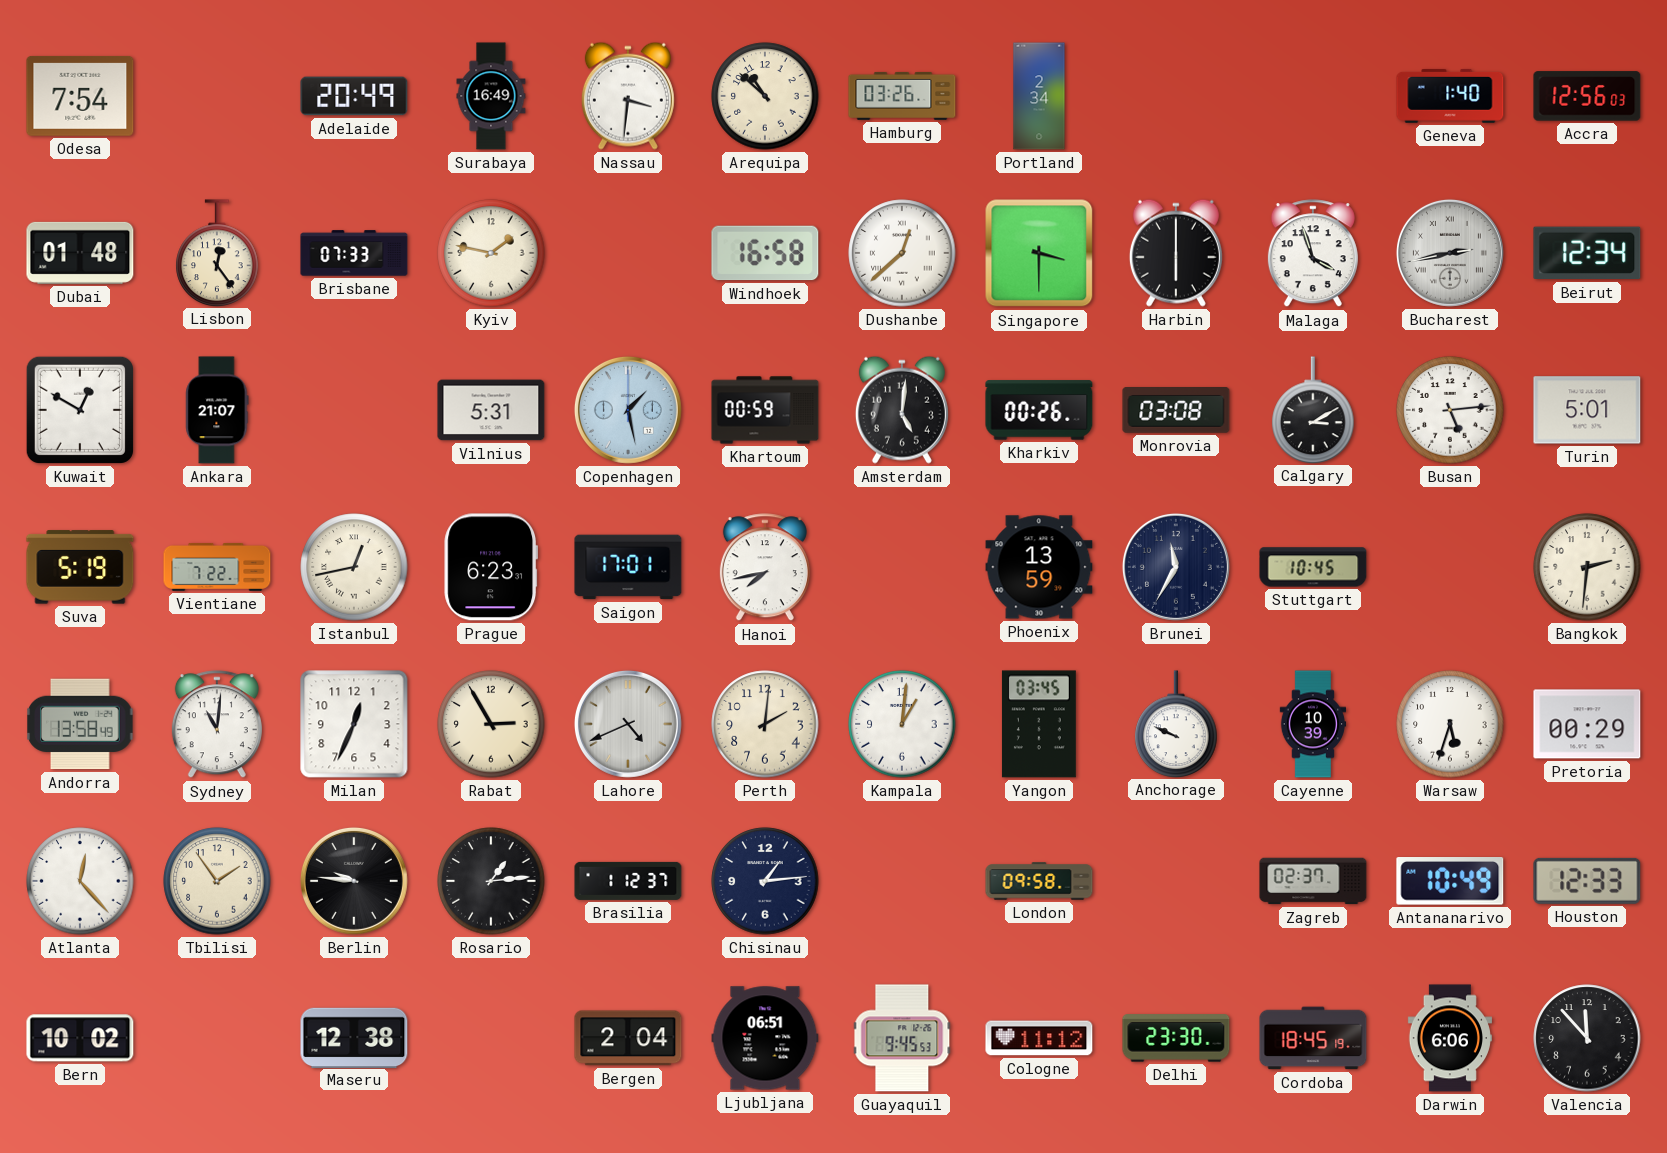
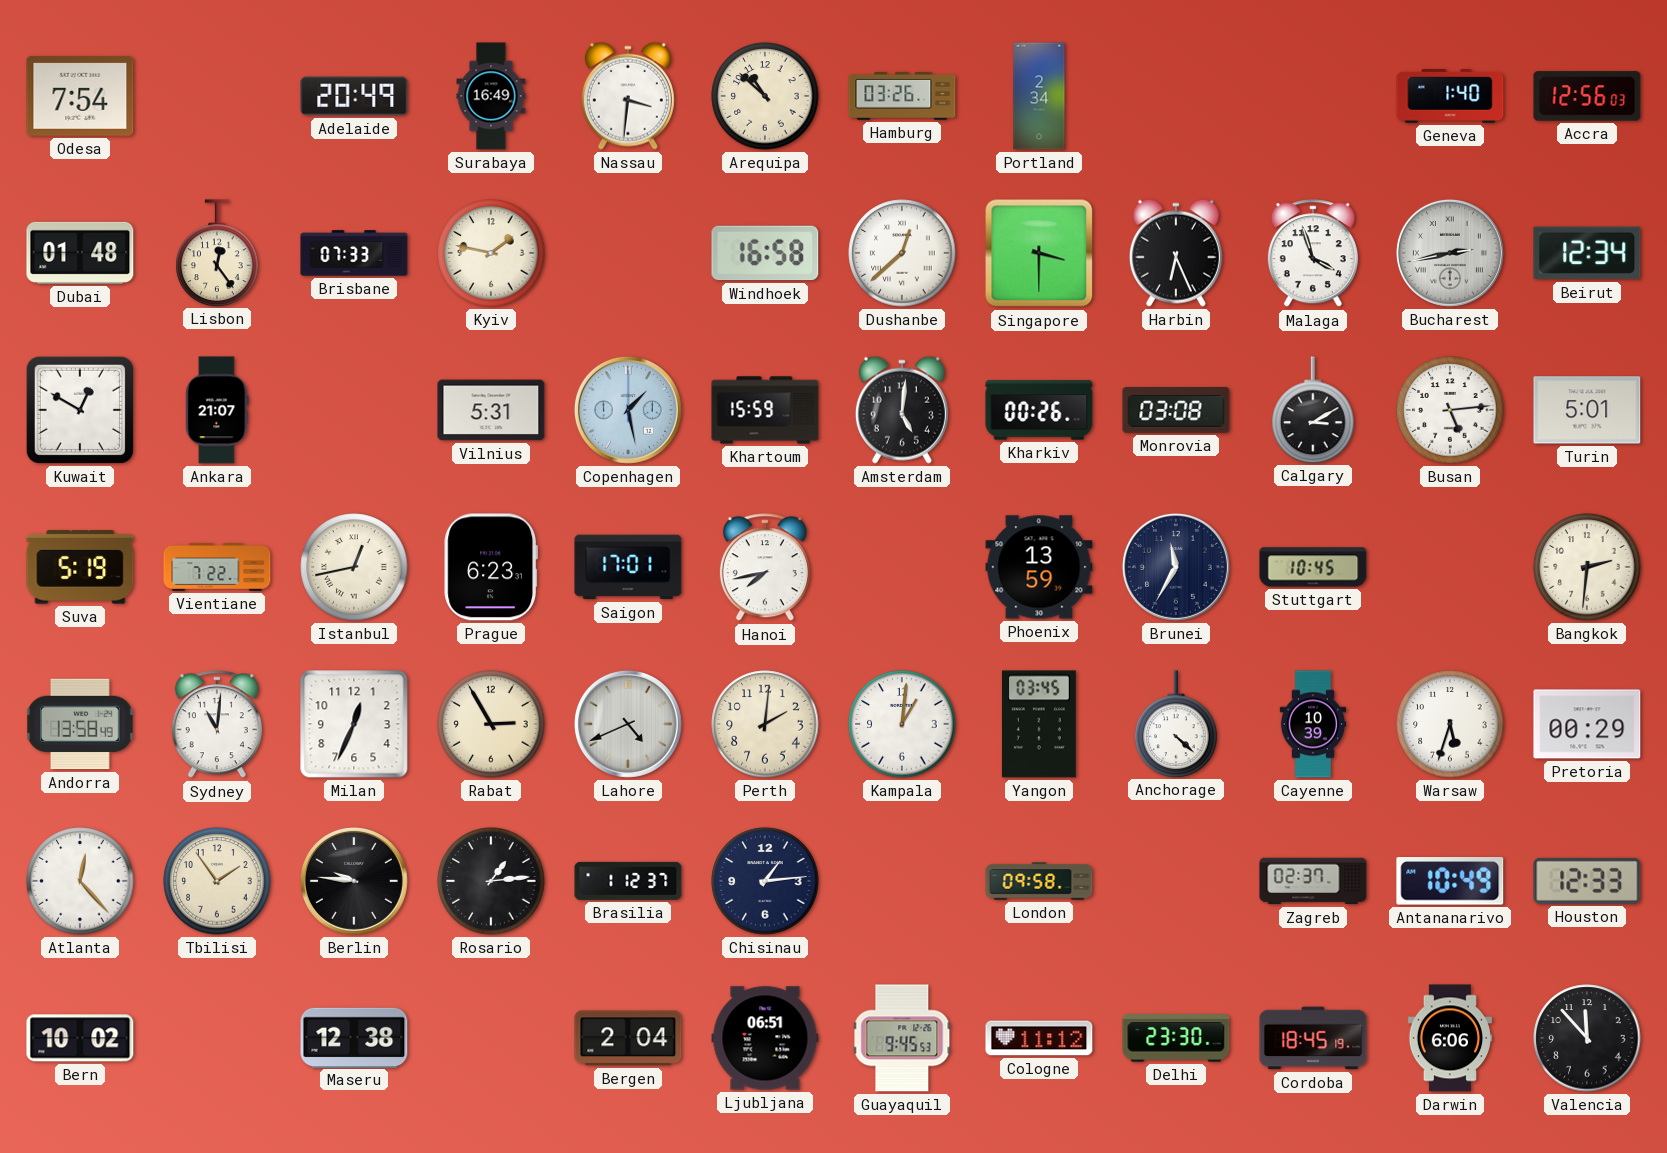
Harbin: 6:00 -> 6:26
Khartoum: 00:59 -> 15:59
Anchorage: 9:49 -> 4:22
